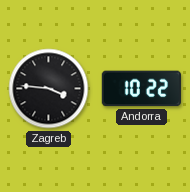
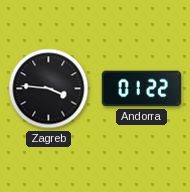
Andorra: 10:22 -> 01:22
